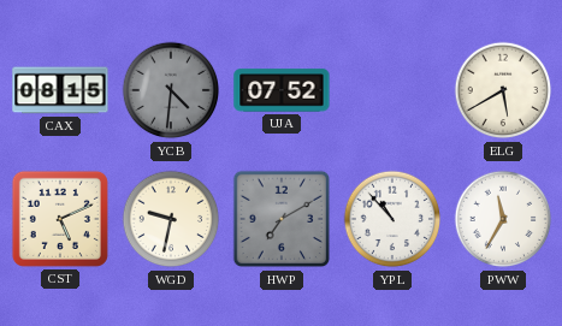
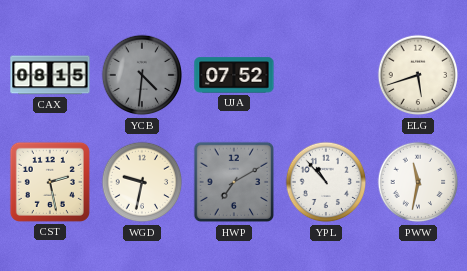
ELG: 5:40 -> 5:42
CST: 5:11 -> 2:28
PWW: 11:35 -> 11:32
